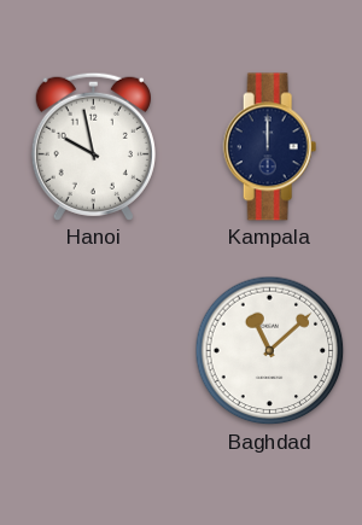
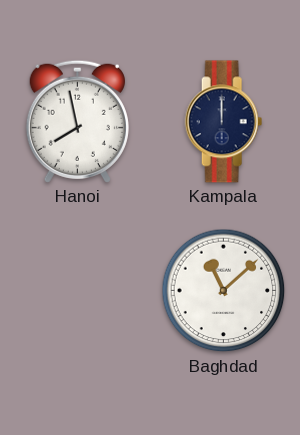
Hanoi: 9:58 -> 7:58
